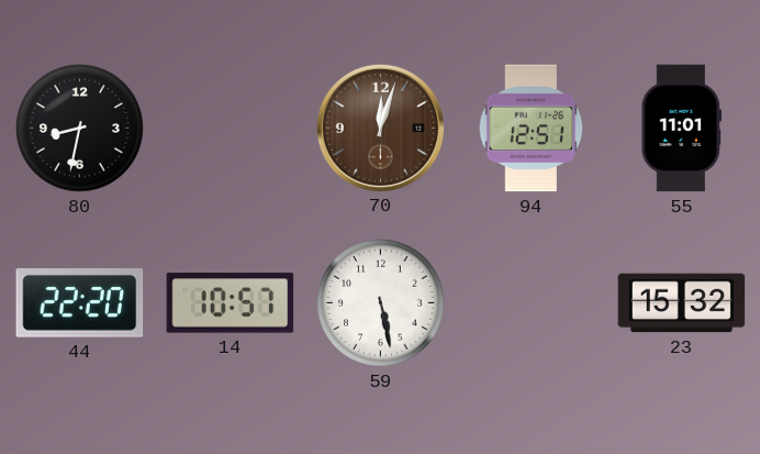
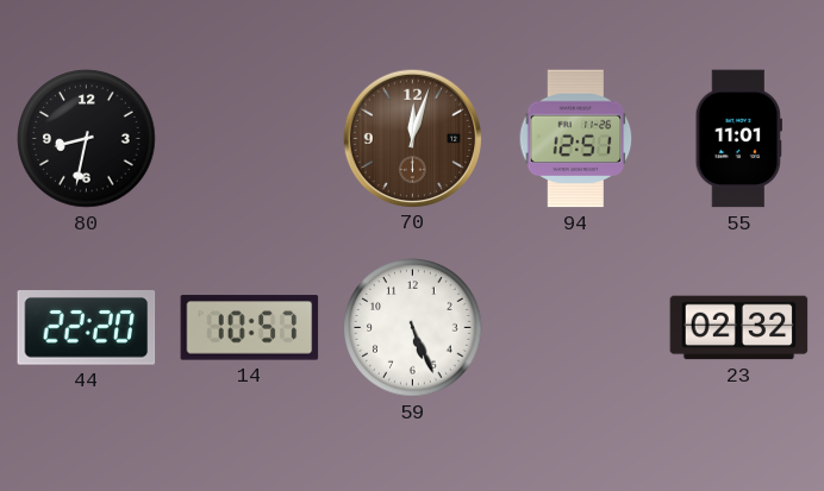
59: 5:28 -> 5:26
23: 15:32 -> 02:32
